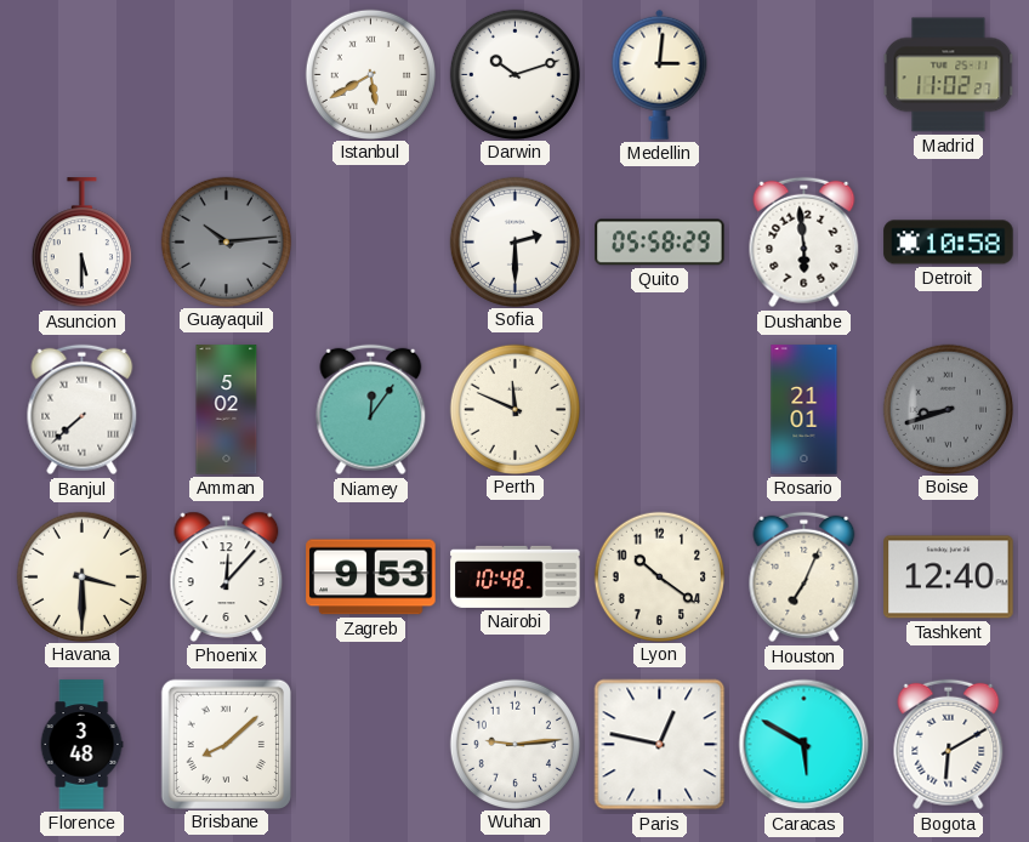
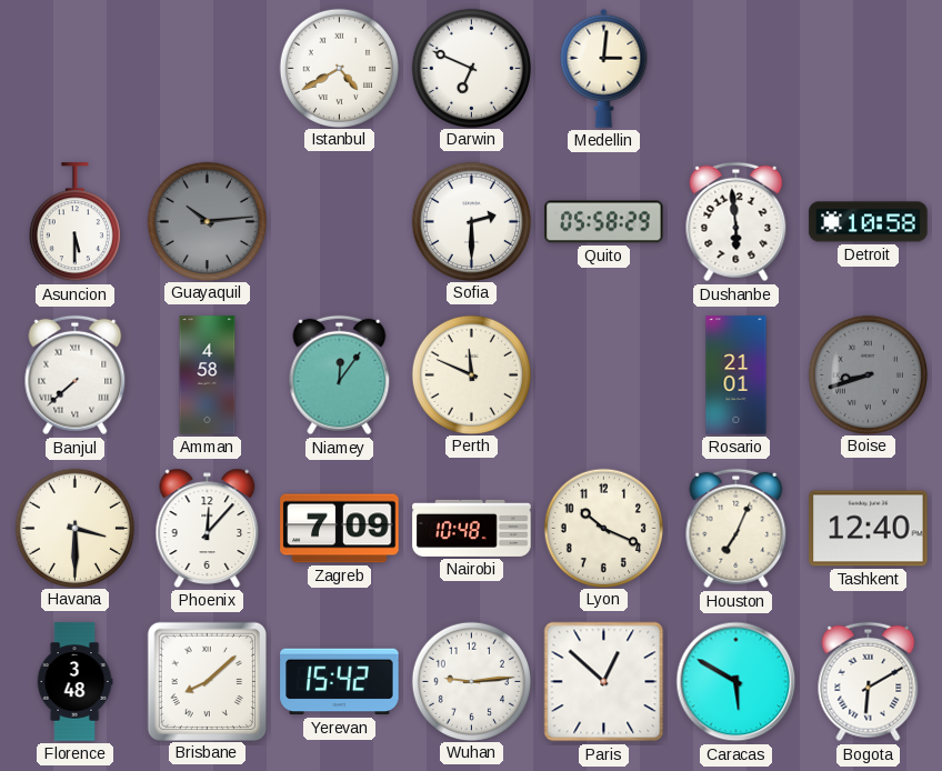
Istanbul: 5:40 -> 4:40
Darwin: 10:12 -> 6:49
Madrid: 11:02 -> none
Amman: 5:02 -> 4:58
Zagreb: 9:53 -> 7:09
Lyon: 10:21 -> 10:19
Yerevan: none -> 15:42
Paris: 12:47 -> 12:52
